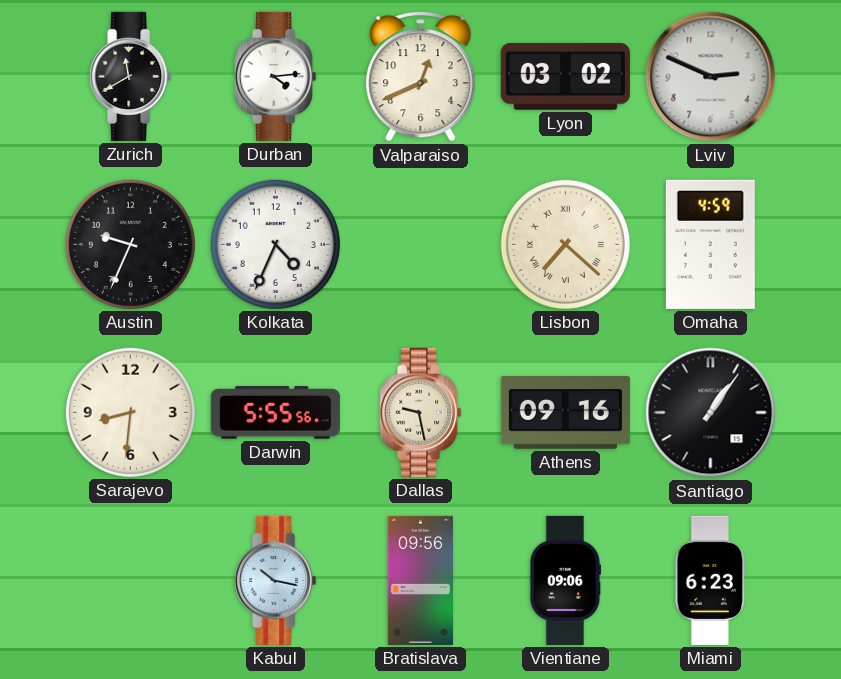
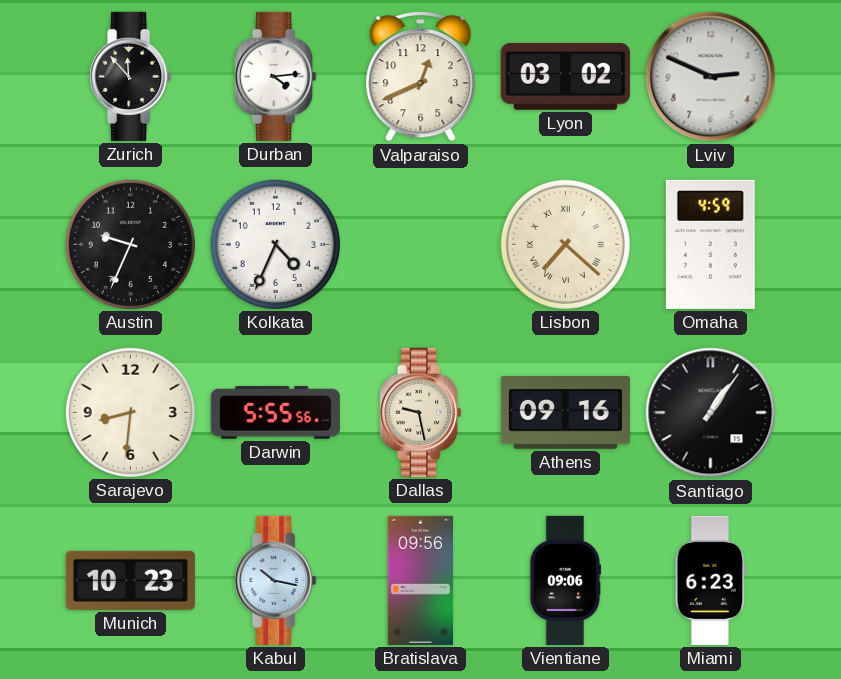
Zurich: 11:40 -> 11:53
Munich: none -> 10:23
